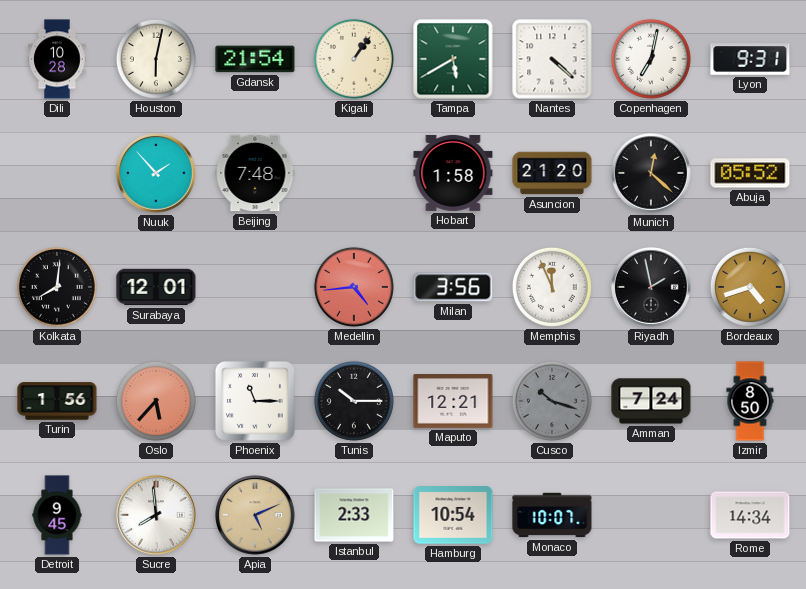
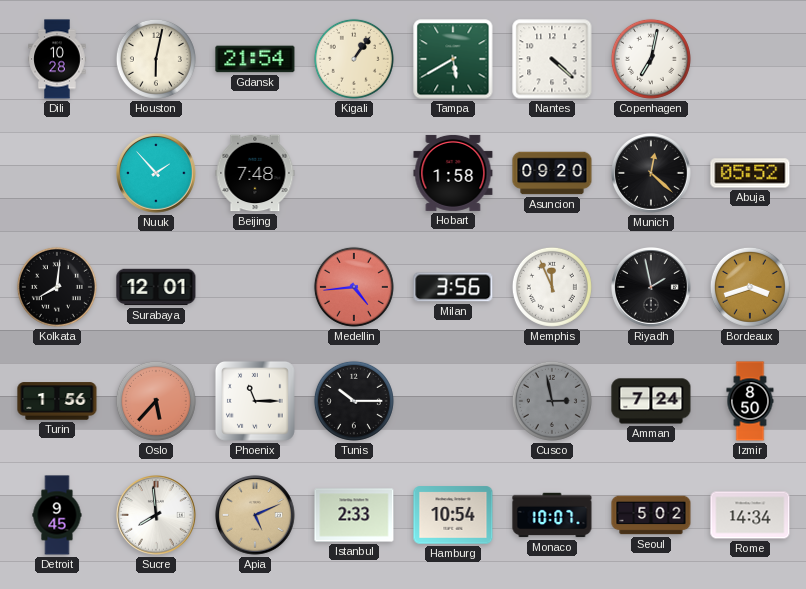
Lyon: 9:31 -> none
Asuncion: 21:20 -> 09:20
Bordeaux: 4:42 -> 3:42
Maputo: 12:21 -> none
Cusco: 10:18 -> 2:58
Seoul: none -> 5:02
